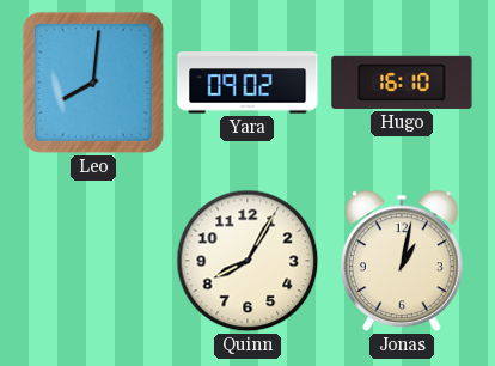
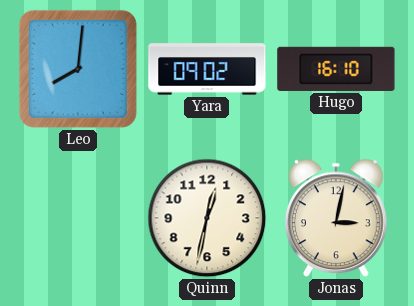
Quinn: 8:05 -> 12:32
Jonas: 1:02 -> 3:02
